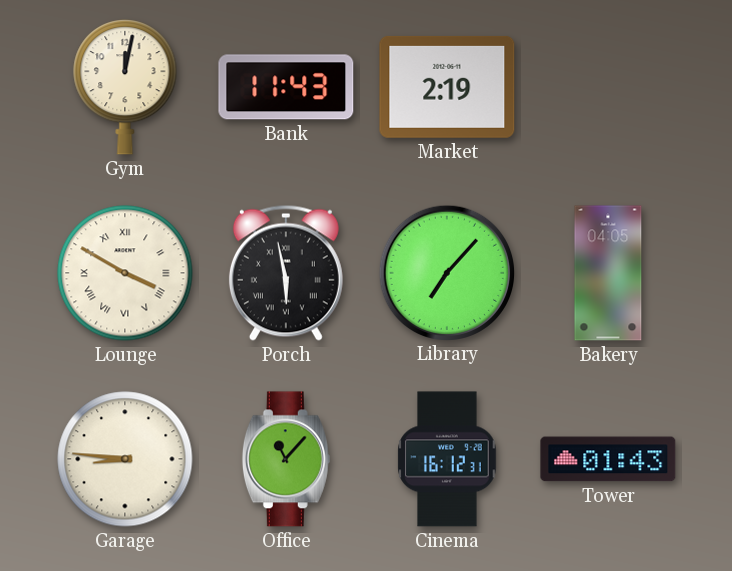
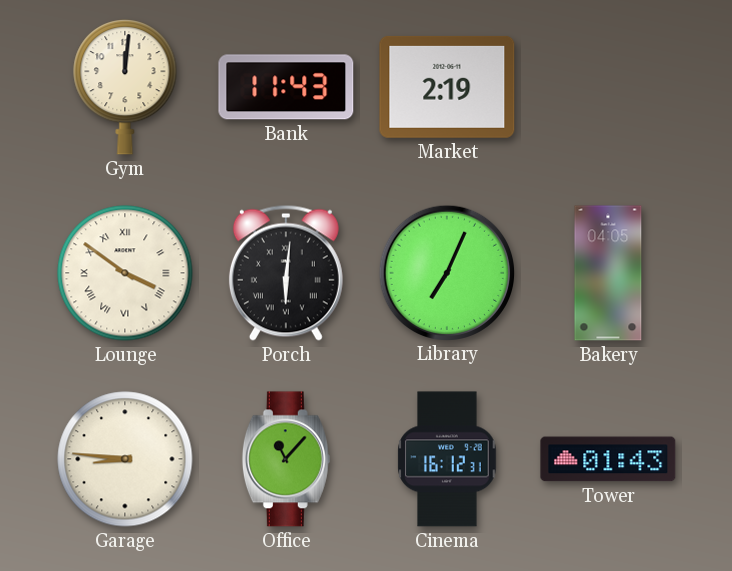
Gym: 12:02 -> 12:01
Lounge: 3:50 -> 3:51
Porch: 5:58 -> 6:01
Library: 7:07 -> 7:04
